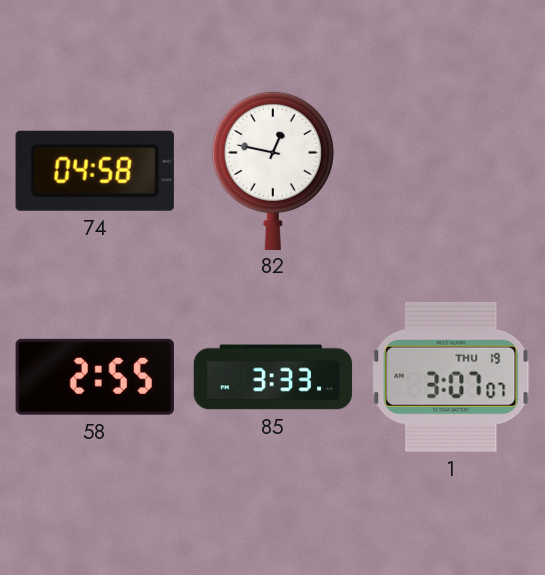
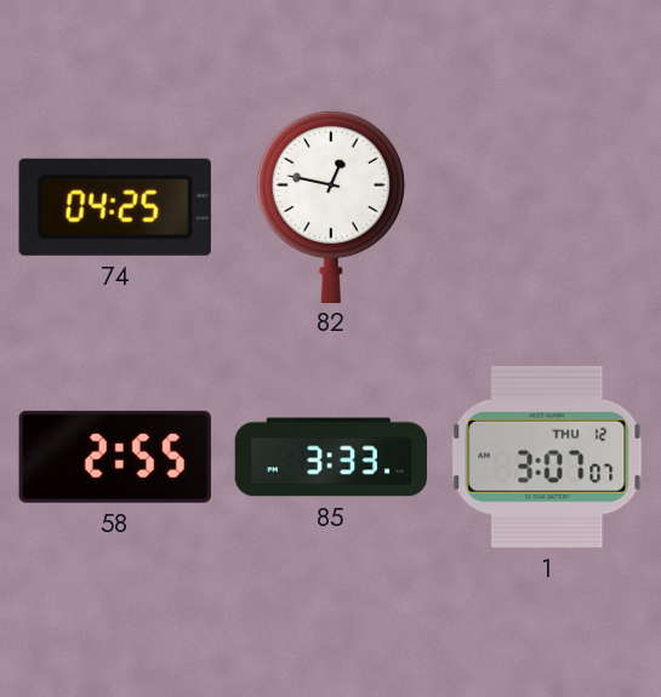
74: 04:58 -> 04:25
1 date: THU 19 -> THU 12
